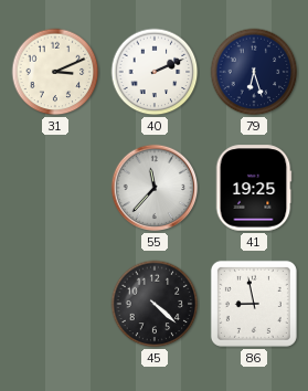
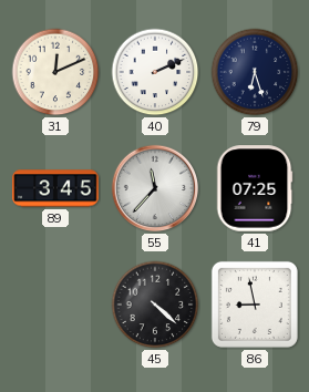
31: 3:11 -> 12:11
89: none -> 3:45
41: 19:25 -> 07:25
